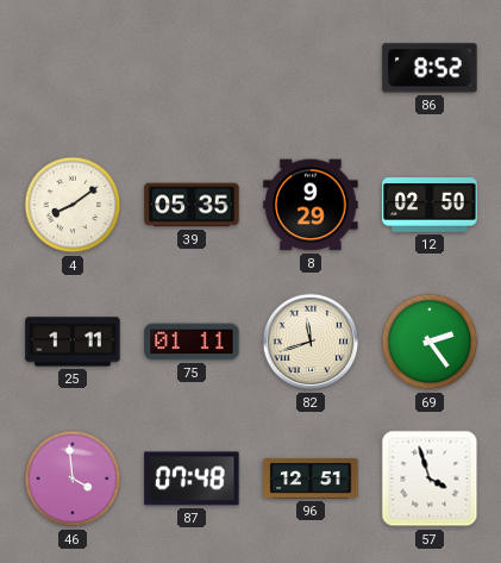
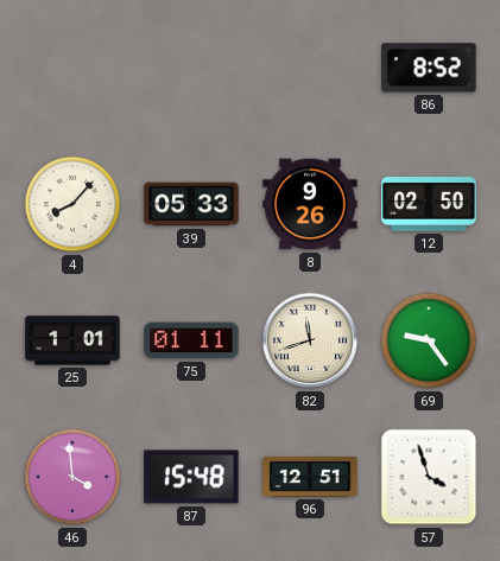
4: 8:09 -> 8:07
39: 05:35 -> 05:33
8: 9:29 -> 9:26
25: 1:11 -> 1:01
69: 2:24 -> 9:24
87: 07:48 -> 15:48
